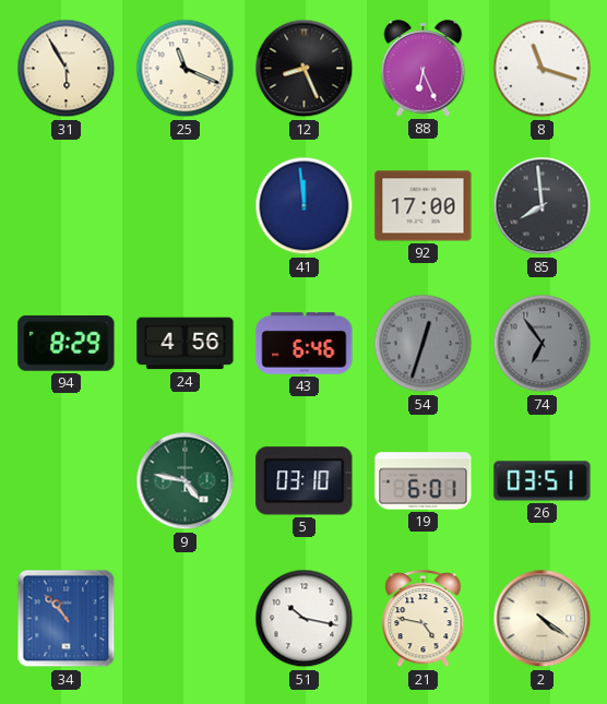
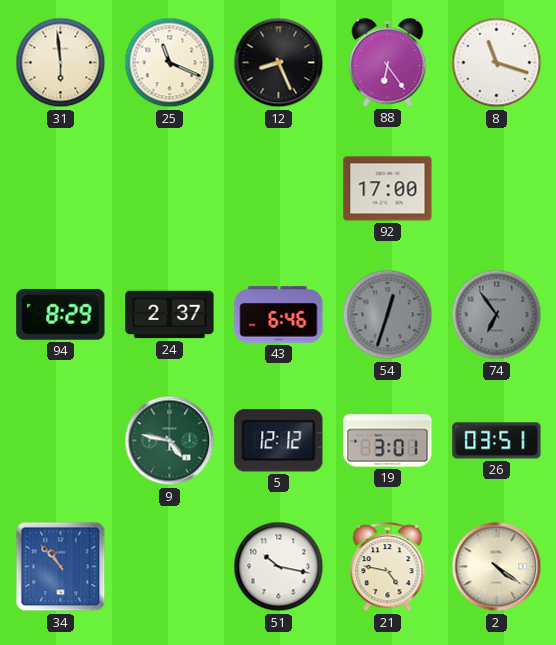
31: 5:55 -> 5:59
88: 6:26 -> 6:24
41: 11:59 -> none
85: 7:59 -> none
24: 4:56 -> 2:37
5: 03:10 -> 12:12
19: 6:01 -> 3:01
